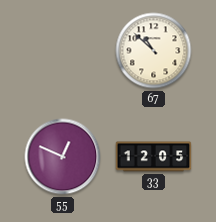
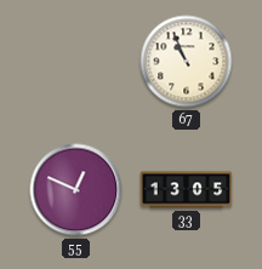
67: 10:52 -> 10:56
33: 12:05 -> 13:05
